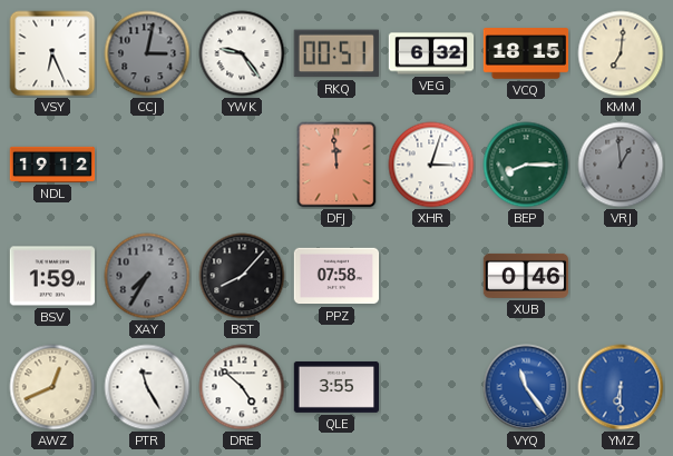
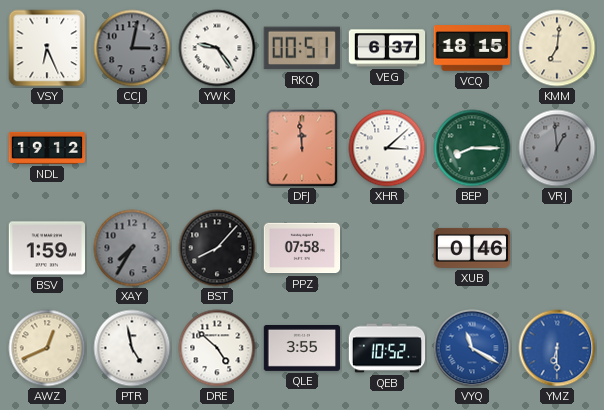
VEG: 6:32 -> 6:37
XHR: 3:03 -> 3:08
PTR: 11:25 -> 4:58
QEB: none -> 10:52
VYQ: 11:24 -> 11:20
